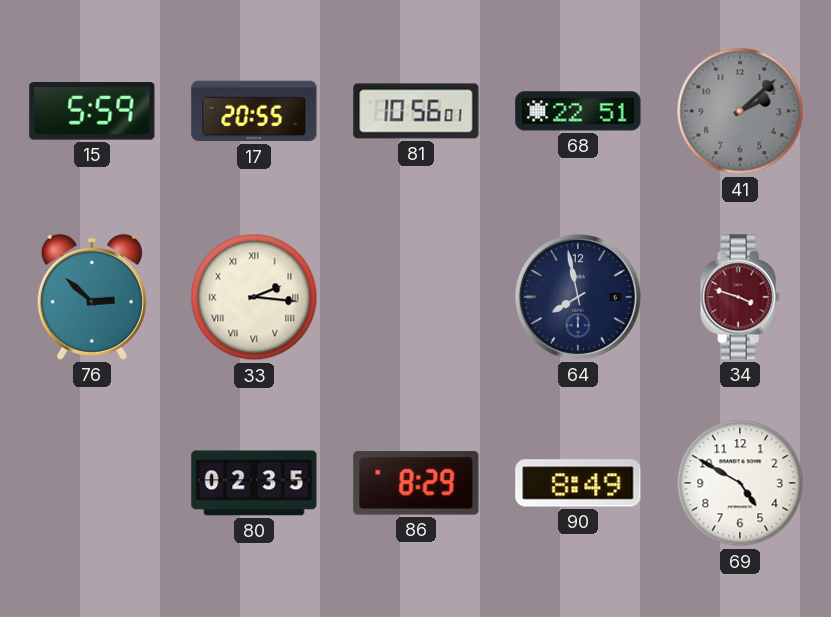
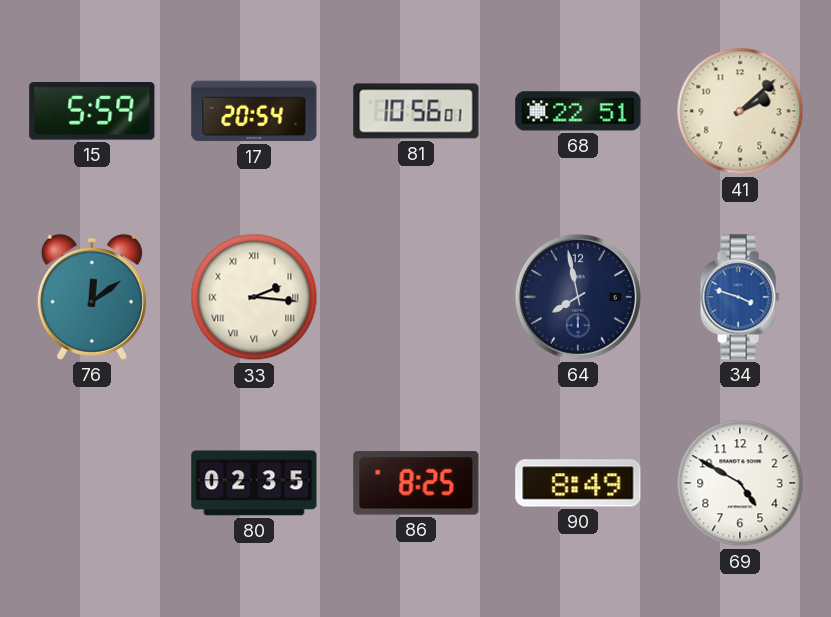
17: 20:55 -> 20:54
41 dial: grey -> cream
76: 2:52 -> 12:09
34 dial: burgundy -> blue
86: 8:29 -> 8:25
